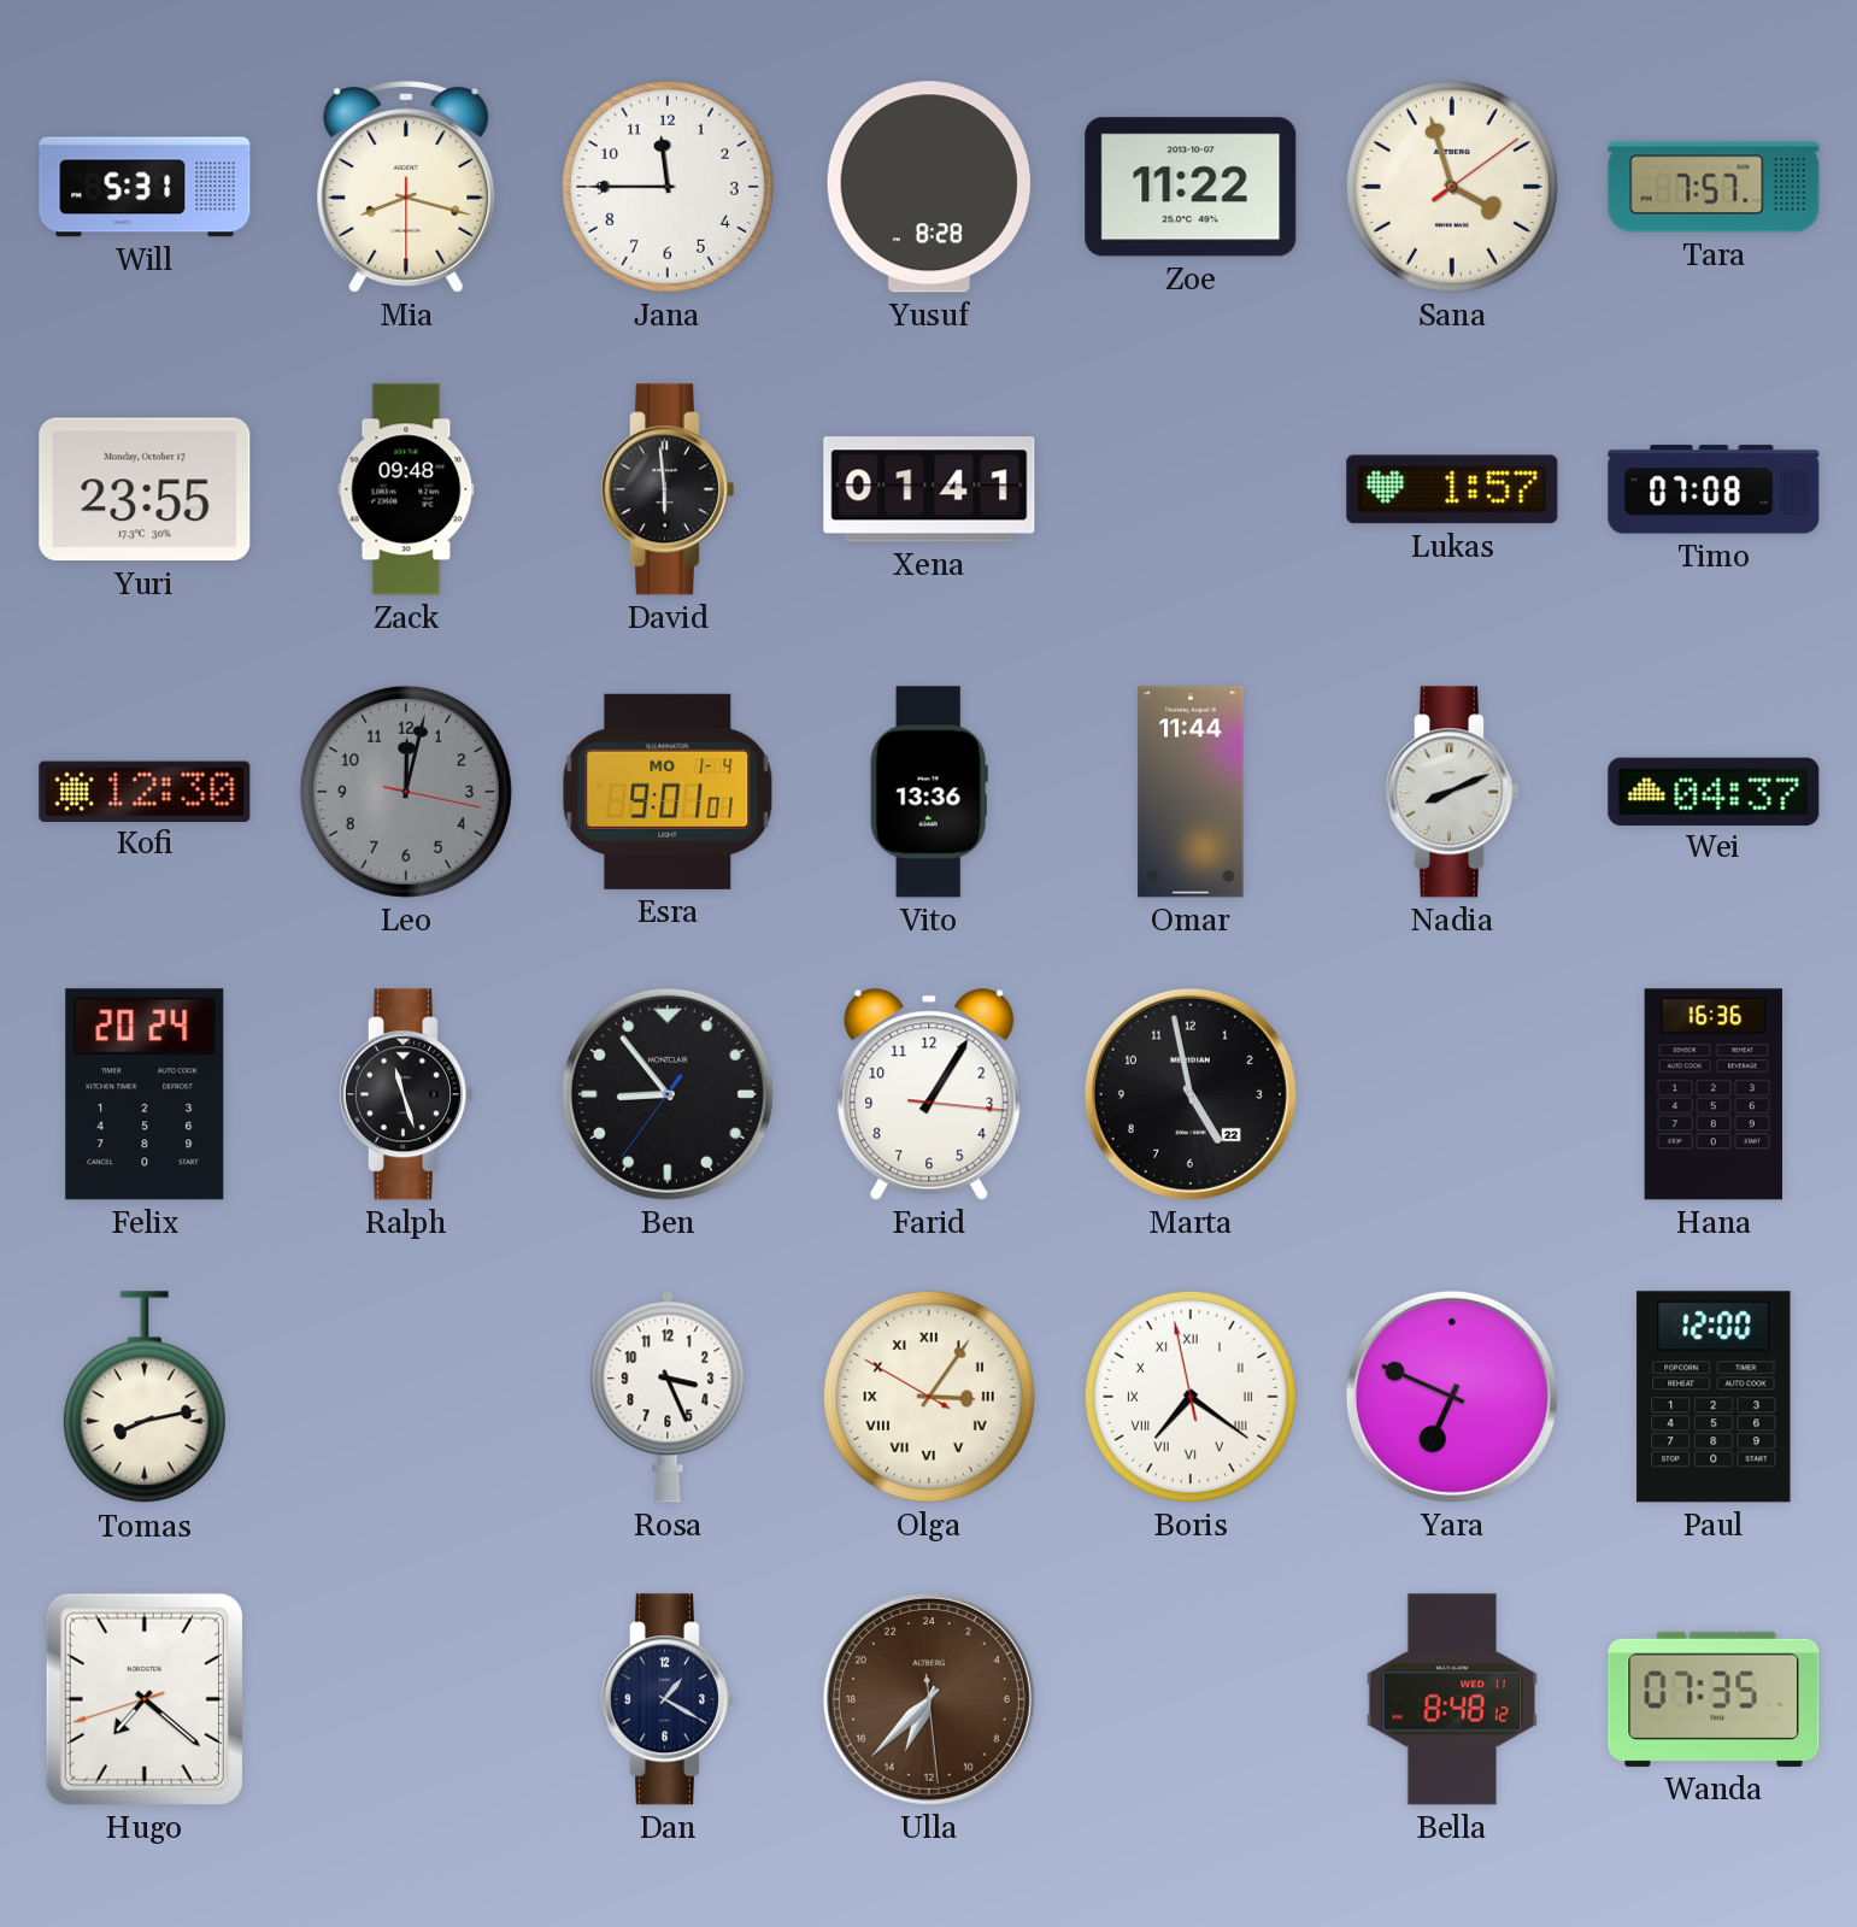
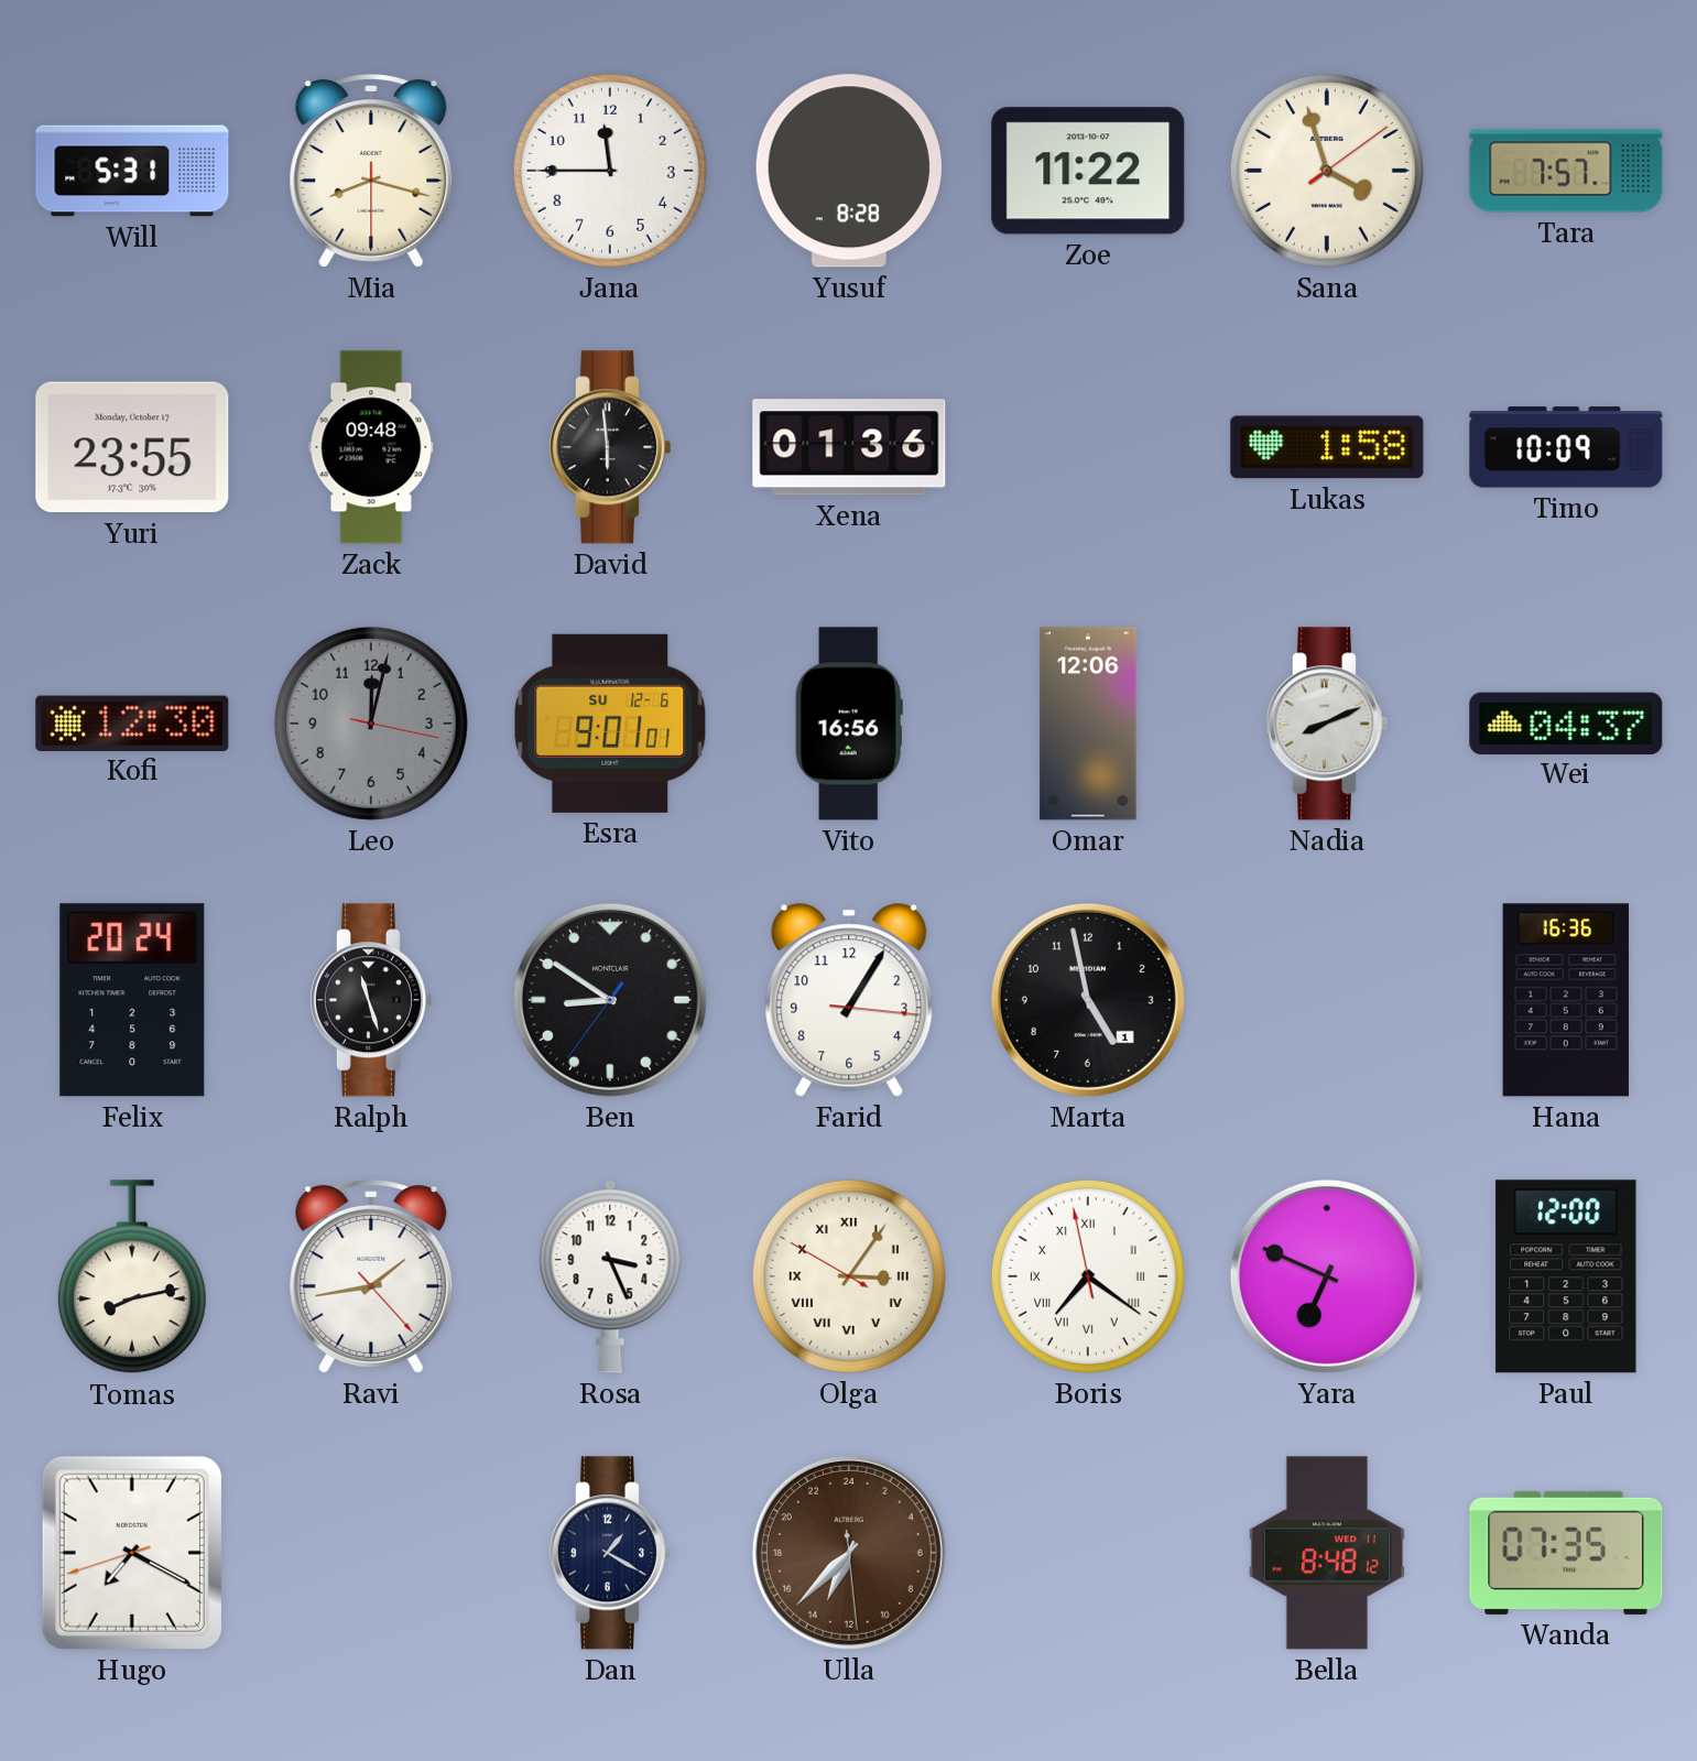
Xena: 01:41 -> 01:36
Lukas: 1:57 -> 1:58
Timo: 07:08 -> 10:09
Esra date: MO 1-4 -> SU 12-6
Vito: 13:36 -> 16:56
Omar: 11:44 -> 12:06
Ben: 8:53 -> 8:50
Marta date: 22 -> 1
Ravi: none -> 1:43
Hugo: 7:21 -> 7:19
